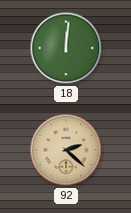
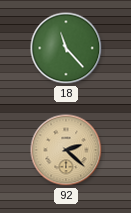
18: 12:01 -> 11:23
